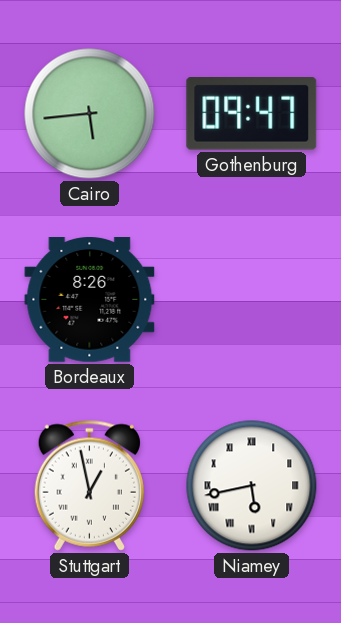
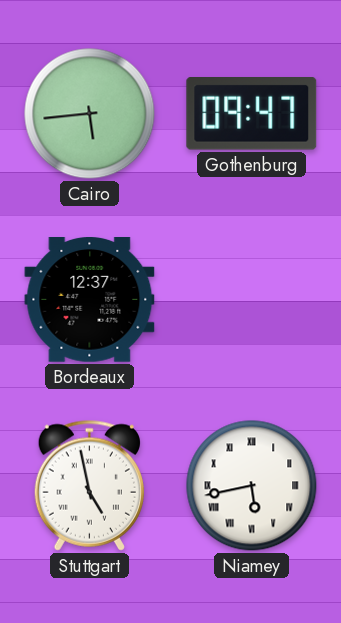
Bordeaux: 8:26 -> 12:37
Stuttgart: 12:58 -> 4:58
